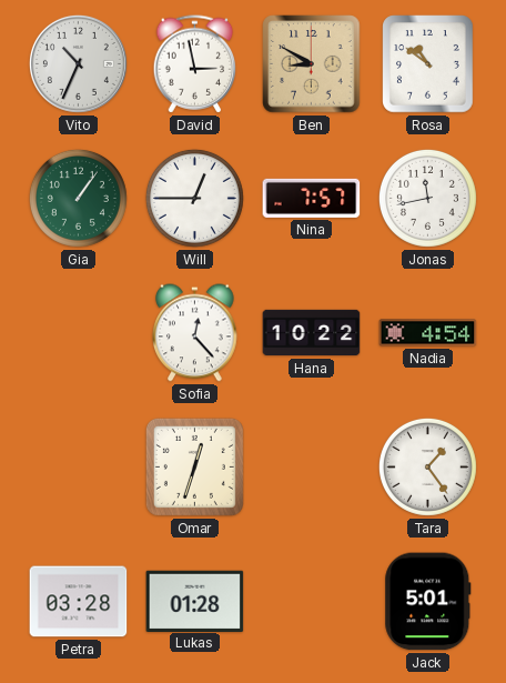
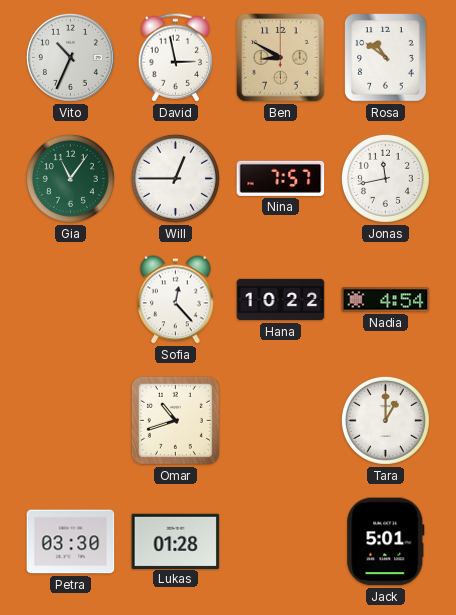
Gia: 1:06 -> 11:06
Omar: 12:33 -> 10:42
Tara: 1:24 -> 1:00
Petra: 03:28 -> 03:30
